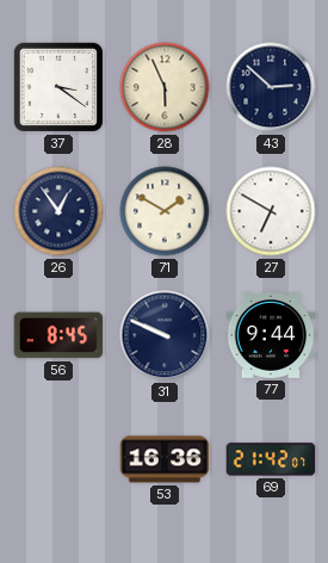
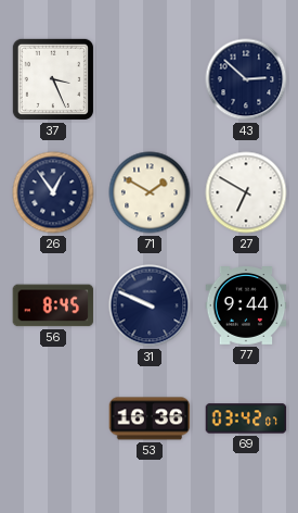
37: 3:21 -> 3:26
28: 5:56 -> none
69: 21:42 -> 03:42
